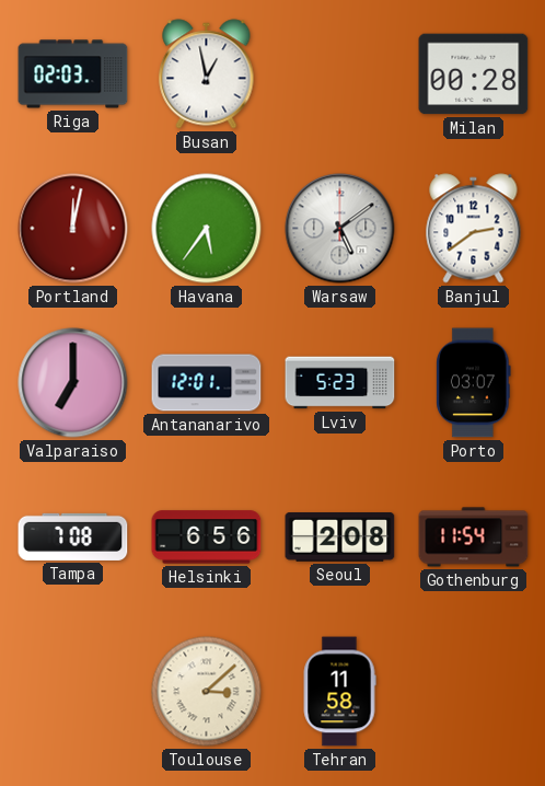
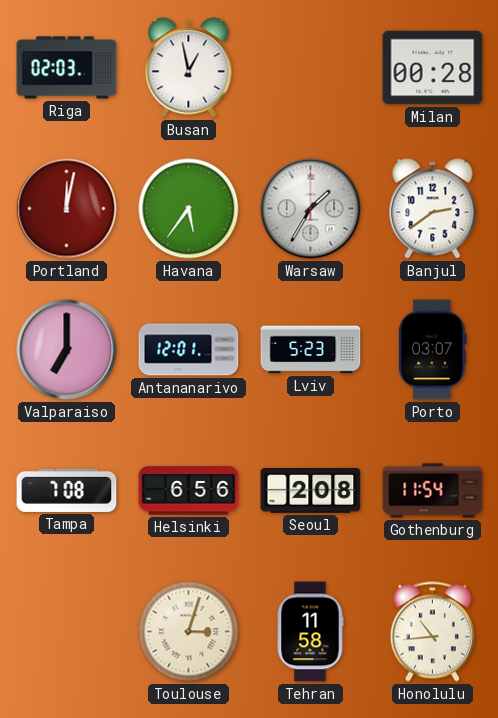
Warsaw: 5:09 -> 1:35
Toulouse: 3:08 -> 3:03
Honolulu: none -> 10:44
